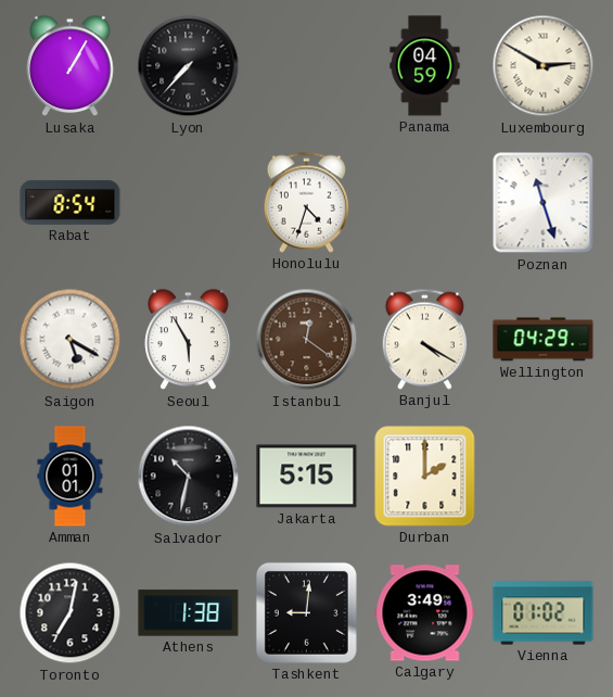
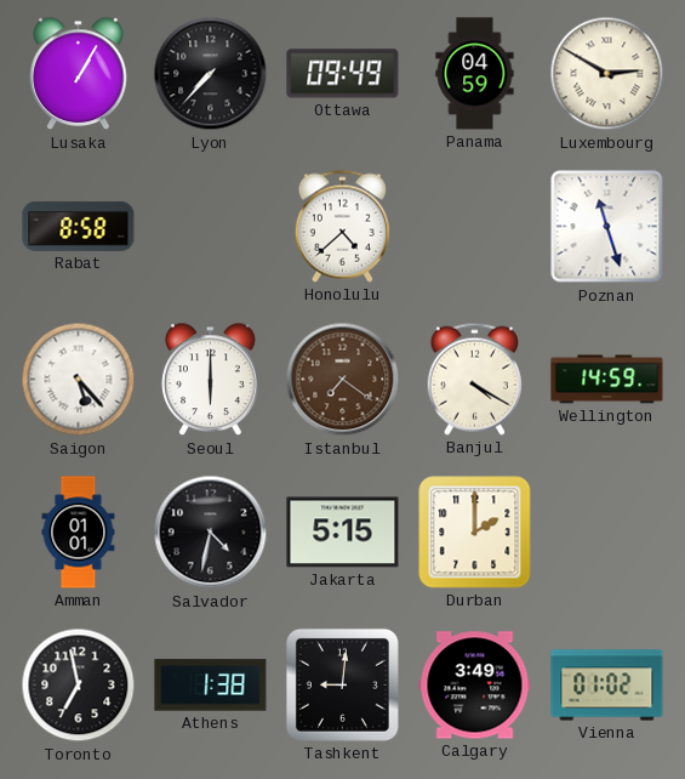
Ottawa: none -> 09:49
Rabat: 8:54 -> 8:58
Honolulu: 4:33 -> 4:38
Saigon: 5:20 -> 5:23
Seoul: 5:55 -> 6:00
Istanbul: 12:21 -> 7:21
Wellington: 04:29 -> 14:59
Salvador: 10:32 -> 4:32
Toronto: 7:02 -> 6:58
